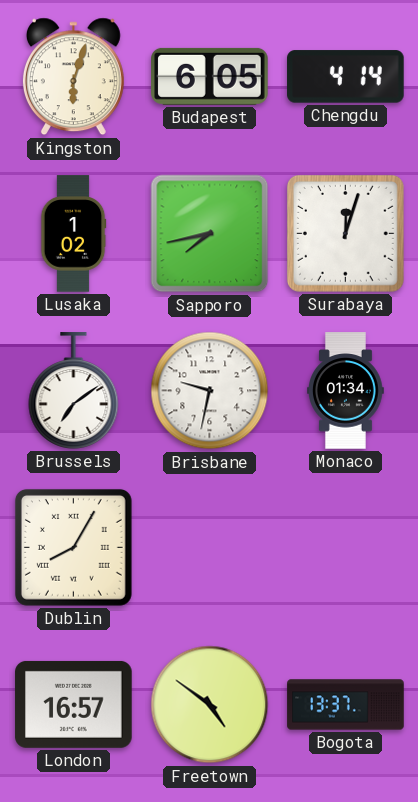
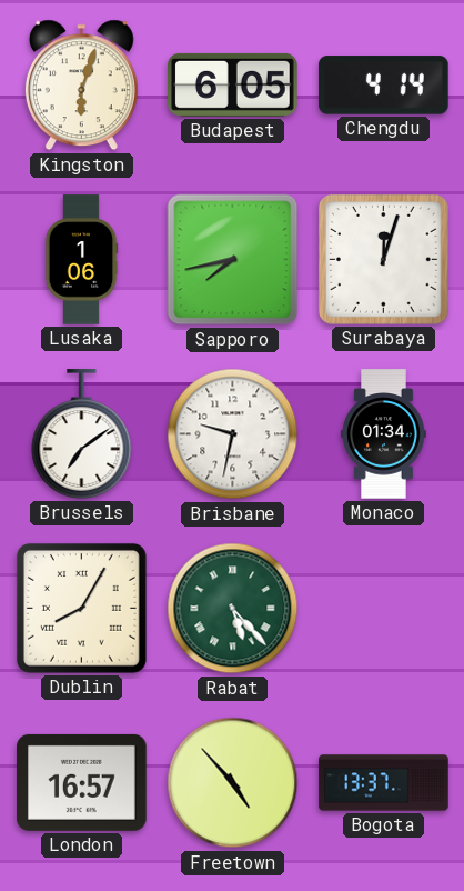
Lusaka: 1:02 -> 1:06
Rabat: none -> 5:23
Freetown: 4:51 -> 4:53
